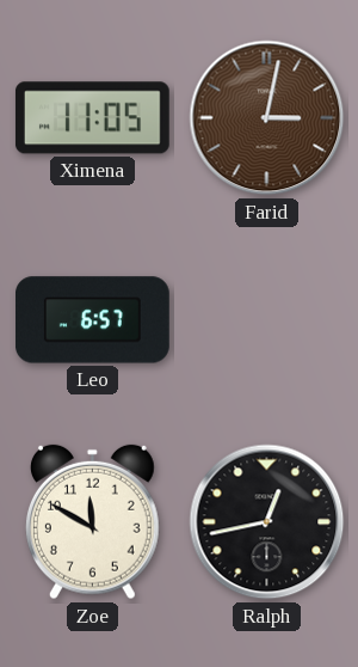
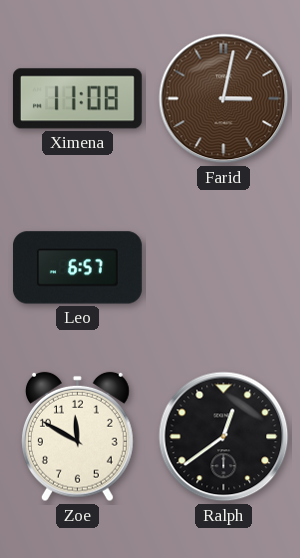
Ximena: 11:05 -> 11:08
Ralph: 12:43 -> 12:39
